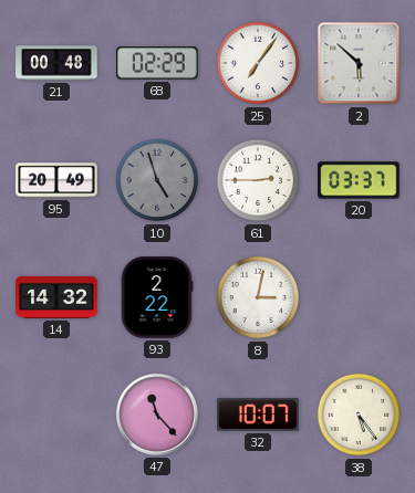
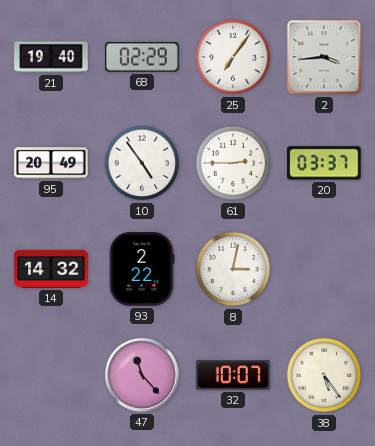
21: 00:48 -> 19:40
2: 5:52 -> 3:44
10: 4:57 -> 4:54
10 dial: grey -> white
